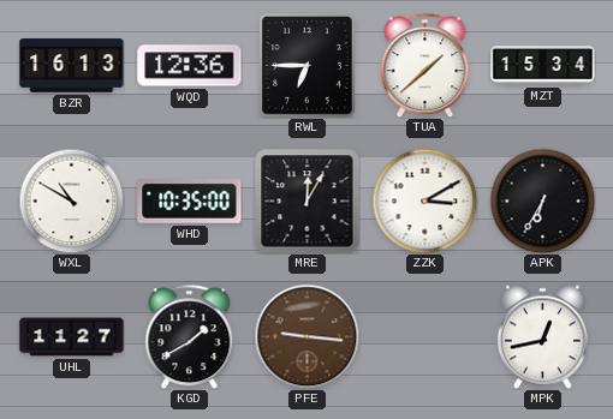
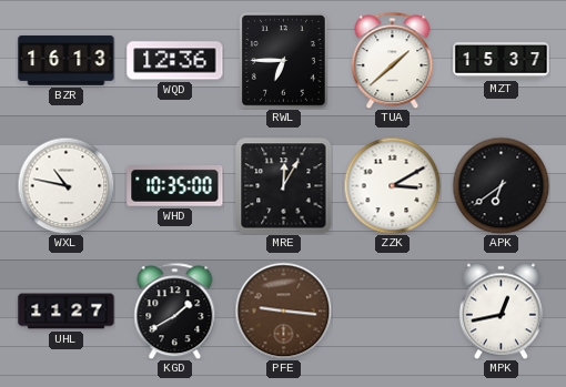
MZT: 15:34 -> 15:37
WXL: 10:50 -> 10:47
APK: 6:35 -> 6:39
